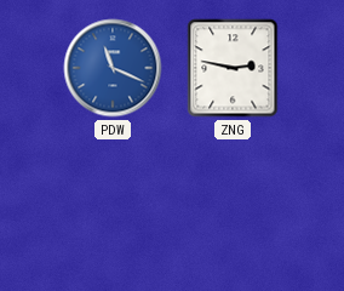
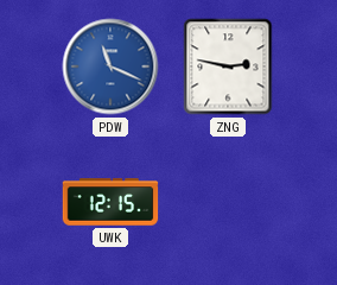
UWK: none -> 12:15
